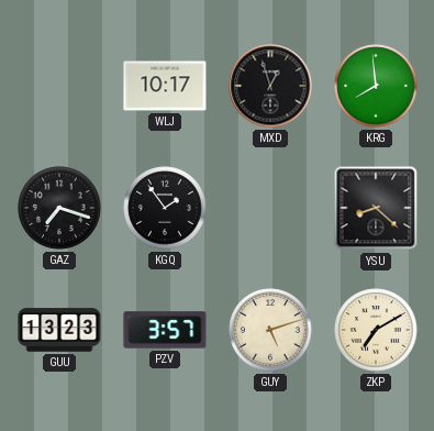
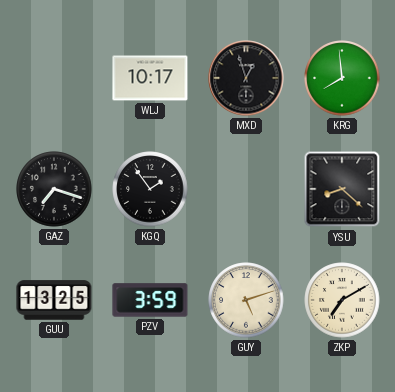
GUU: 13:23 -> 13:25
PZV: 3:57 -> 3:59
